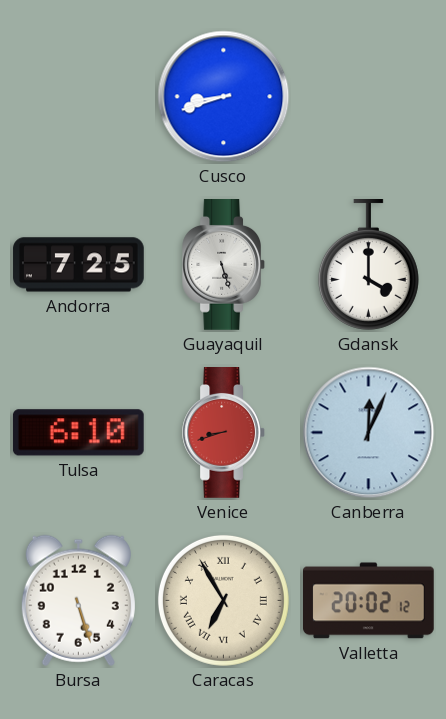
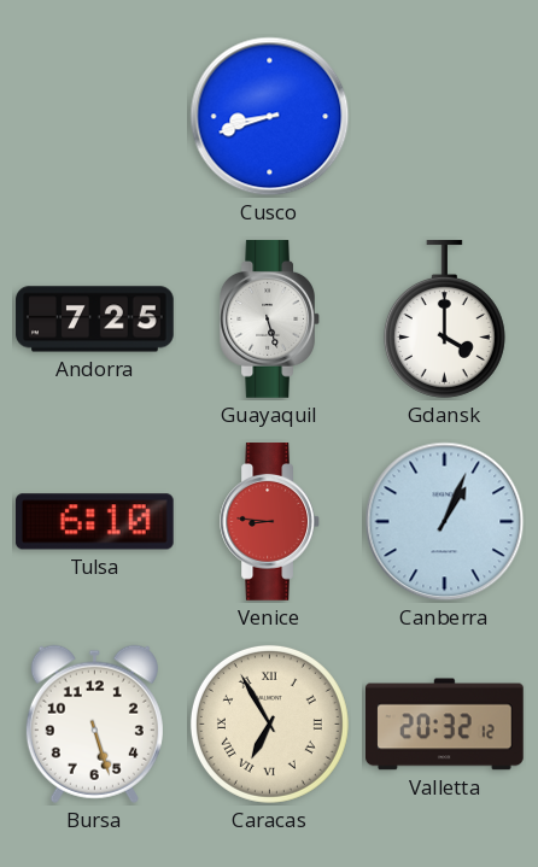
Venice: 8:42 -> 8:46
Canberra: 12:04 -> 1:04
Valletta: 20:02 -> 20:32
